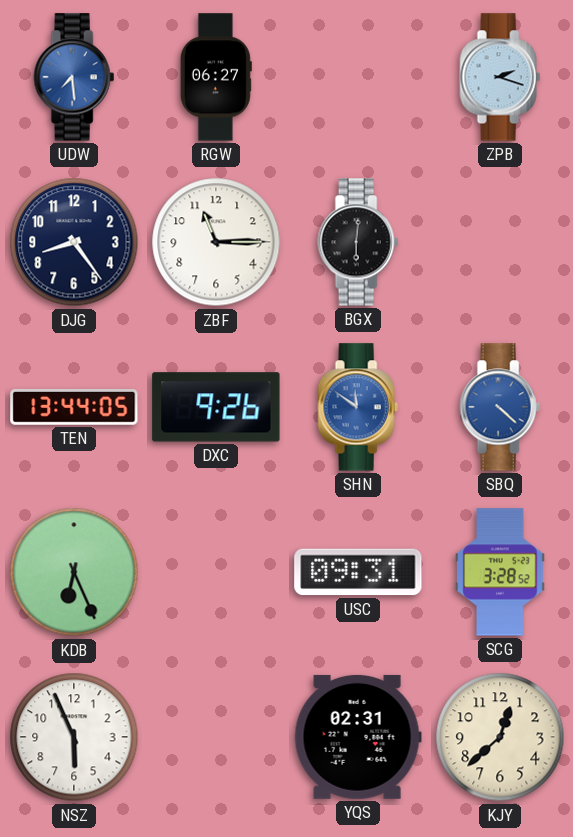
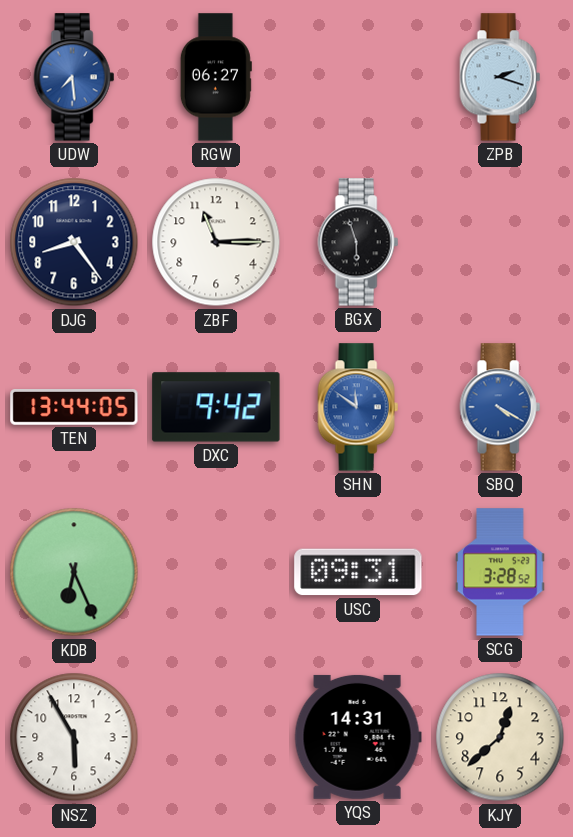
BGX: 6:01 -> 5:57
DXC: 9:26 -> 9:42
SBQ: 4:22 -> 4:20
NSZ: 5:56 -> 5:55
YQS: 02:31 -> 14:31
